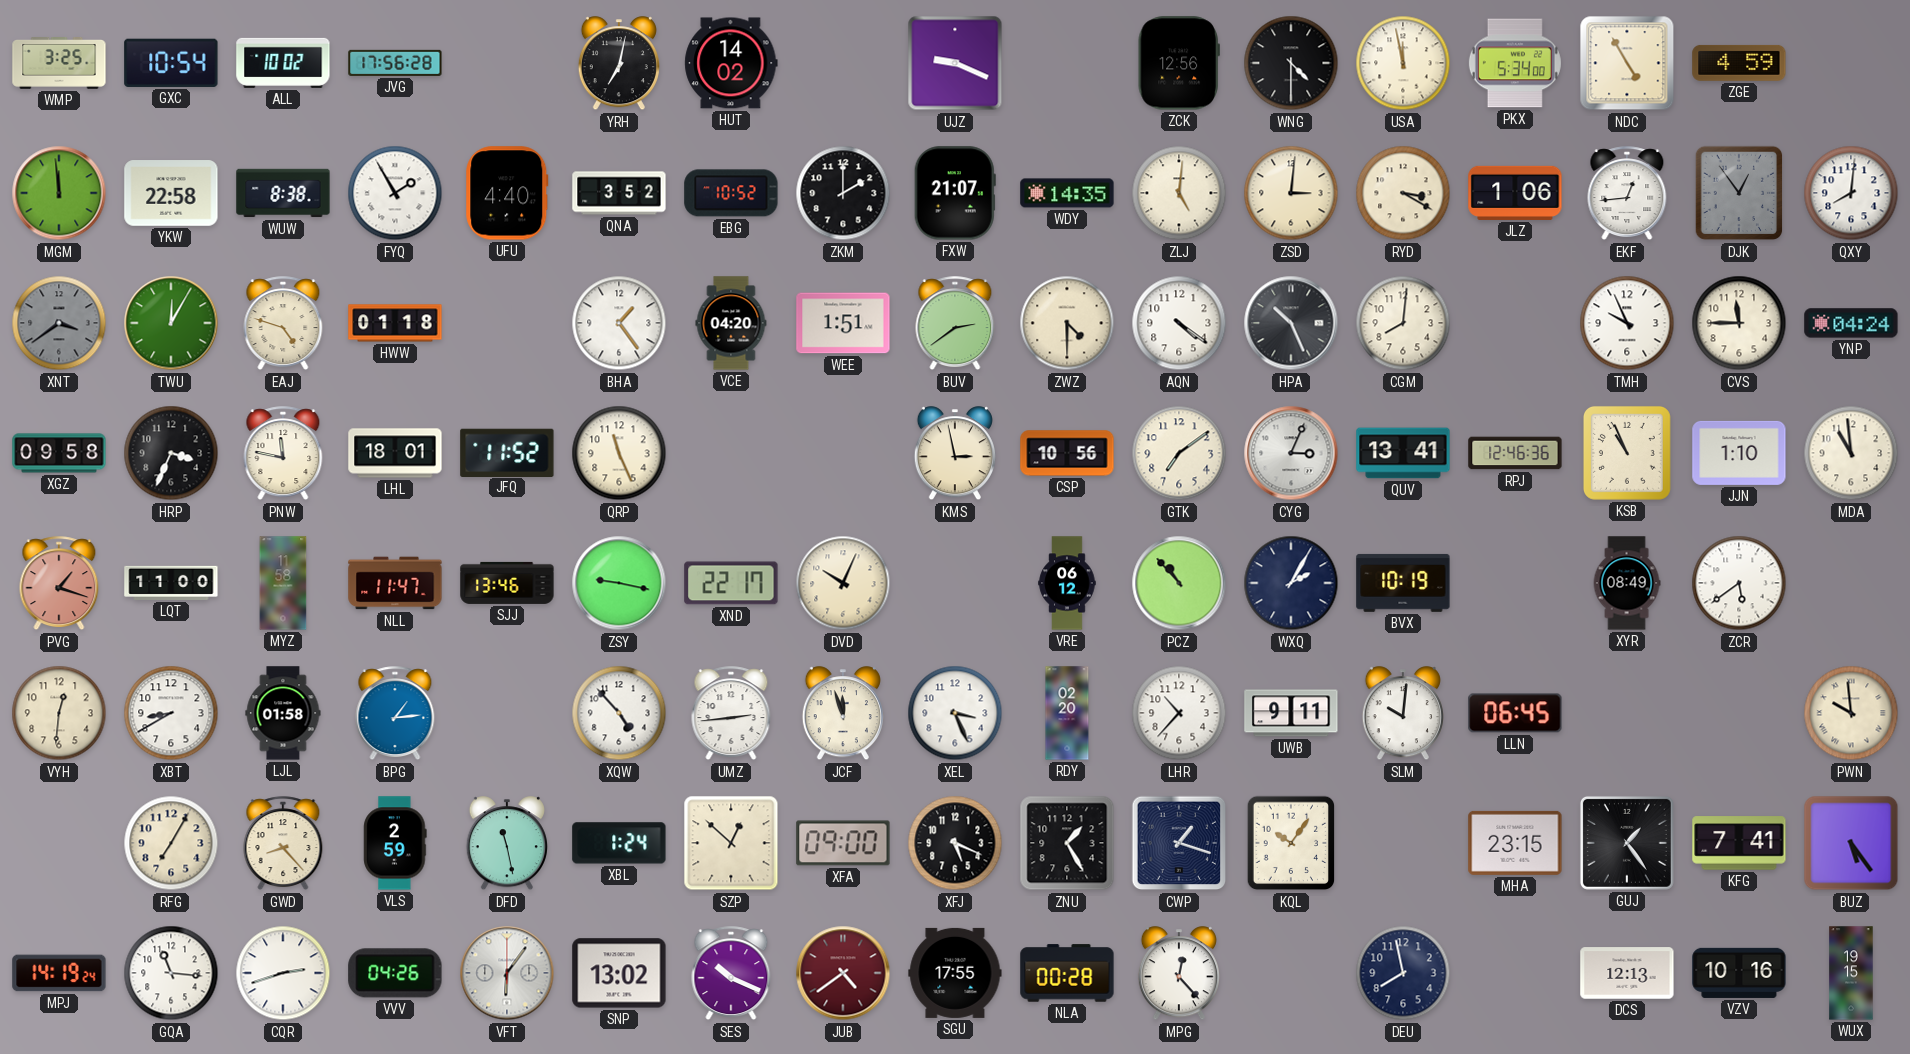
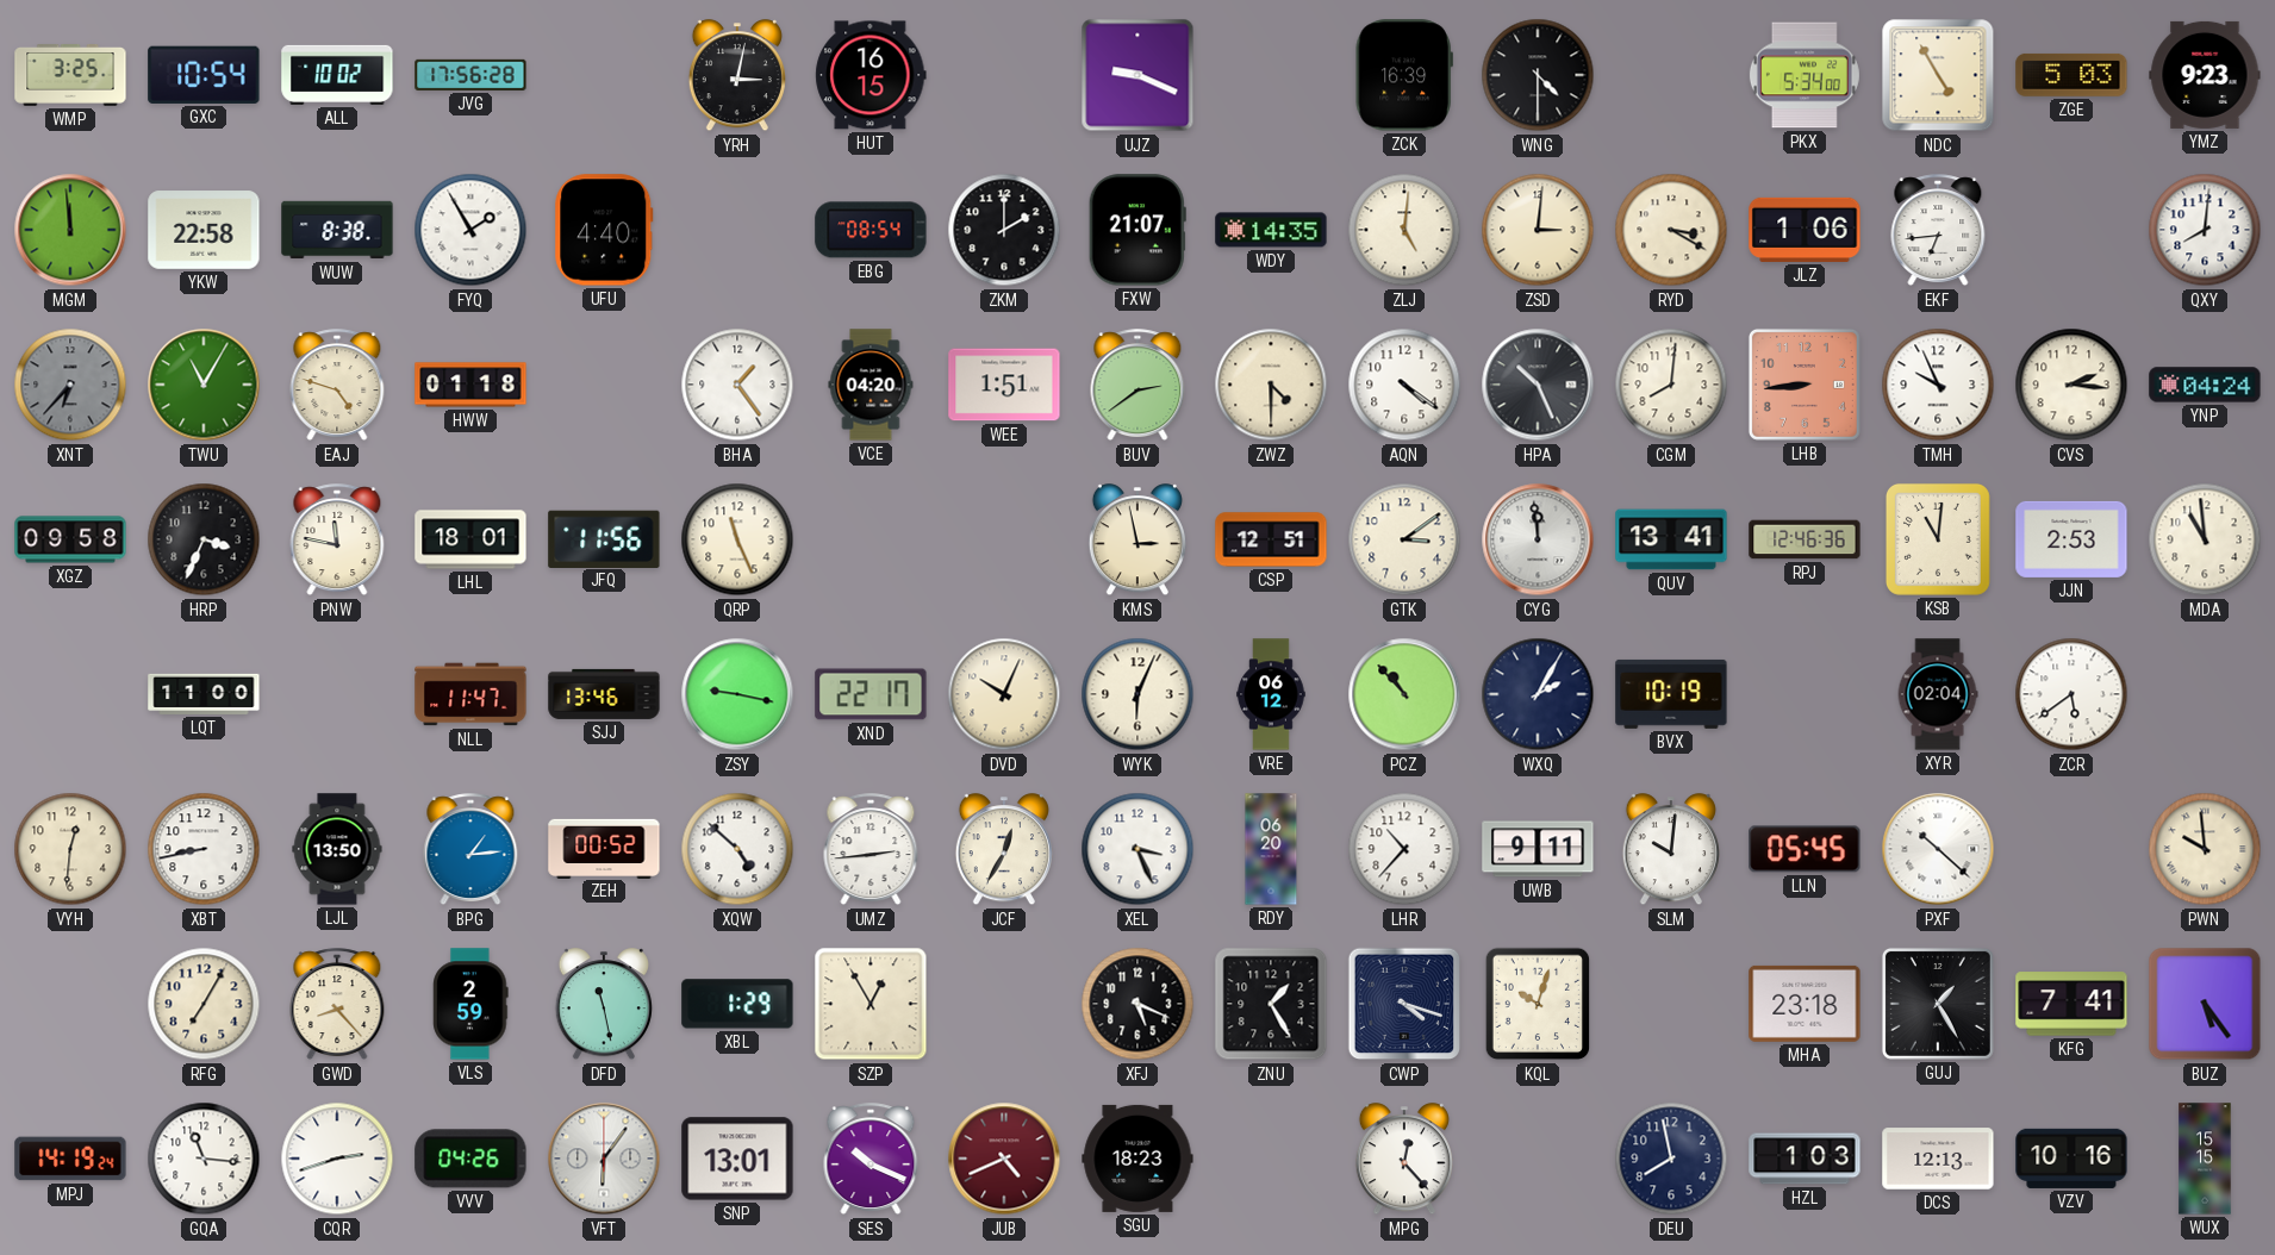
YRH: 7:02 -> 3:02
HUT: 14:02 -> 16:15
ZCK: 12:56 -> 16:39
USA: 11:58 -> none
ZGE: 4:59 -> 5:03
YMZ: none -> 9:23
QNA: 3:52 -> none
EBG: 10:52 -> 08:54
EKF: 12:44 -> 6:44
DJK: 12:54 -> none
XNT: 3:39 -> 6:37
TWU: 12:05 -> 11:05
LHB: none -> 8:44
CVS: 11:45 -> 2:16
JFQ: 11:52 -> 11:56
CSP: 10:56 -> 12:51
GTK: 7:09 -> 3:09
CYG: 3:04 -> 11:59
KSB: 10:56 -> 11:01
JJN: 1:10 -> 2:53
PVG: 1:18 -> none
MYZ: 11:58 -> none
WYK: none -> 6:04
XYR: 08:49 -> 02:04
XBT: 8:40 -> 8:43
LJL: 01:58 -> 13:50
ZEH: none -> 00:52
XQW: 4:53 -> 4:52
JCF: 11:57 -> 12:35
RDY: 02:20 -> 06:20
LLN: 06:45 -> 05:45
PXF: none -> 10:22
XBL: 1:24 -> 1:29
SZP: 12:52 -> 12:55
XFA: 09:00 -> none
CWP: 1:18 -> 4:18
KQL: 10:06 -> 10:03
MHA: 23:15 -> 23:18
GUJ: 1:24 -> 1:25
SNP: 13:02 -> 13:01
JUB: 4:39 -> 4:41
SGU: 17:55 -> 18:23
NLA: 00:28 -> none
HZL: none -> 1:03
WUX: 19:15 -> 15:15
